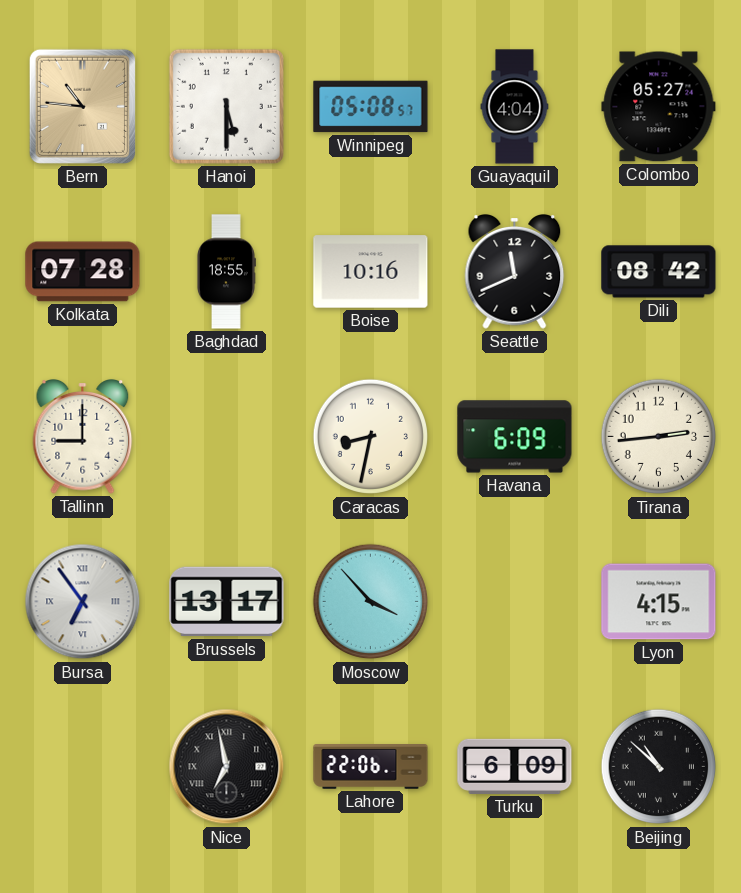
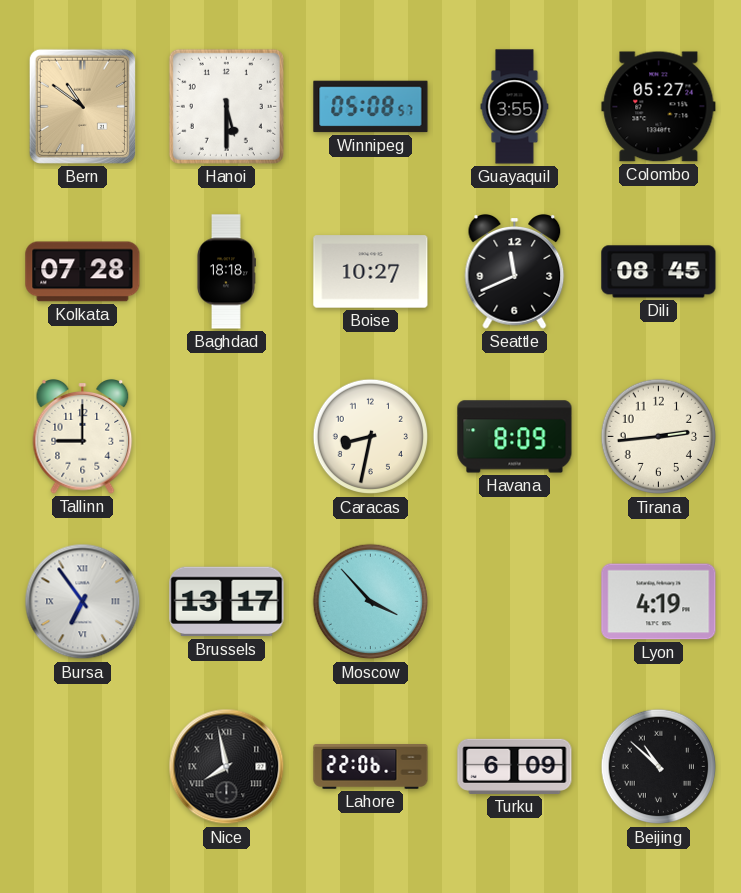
Bern: 10:46 -> 10:51
Guayaquil: 4:04 -> 3:55
Baghdad: 18:55 -> 18:18
Boise: 10:16 -> 10:27
Dili: 08:42 -> 08:45
Havana: 6:09 -> 8:09
Lyon: 4:15 -> 4:19
Nice: 6:58 -> 7:58
